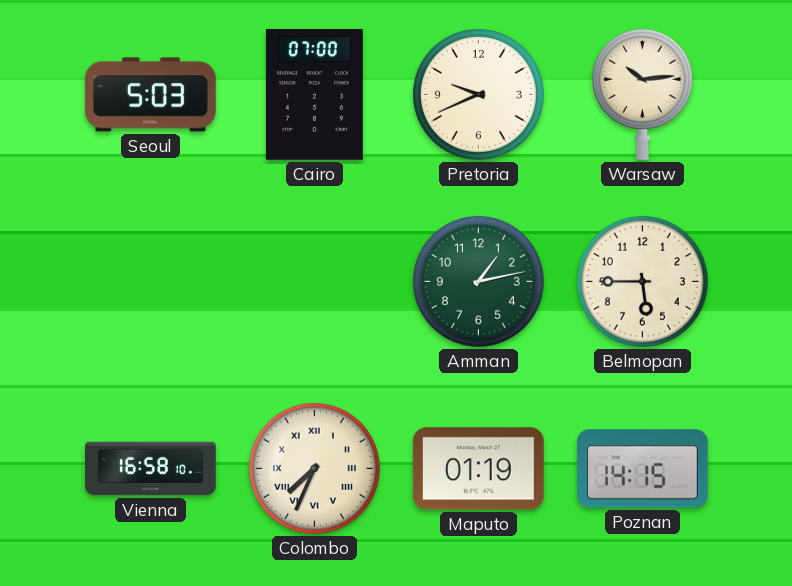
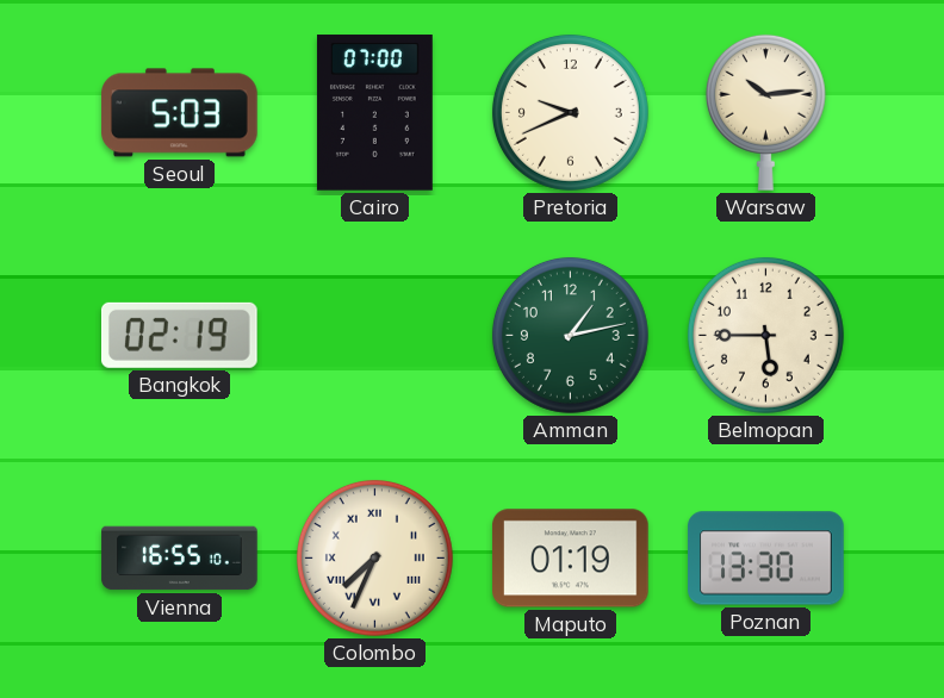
Bangkok: none -> 02:19
Vienna: 16:58 -> 16:55
Poznan: 14:15 -> 13:30
